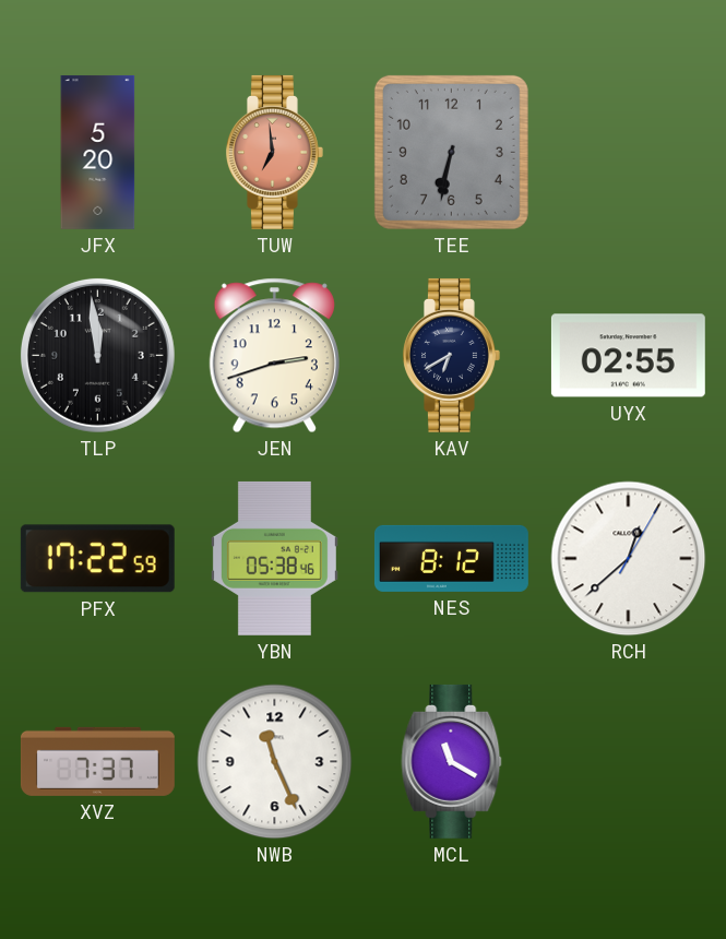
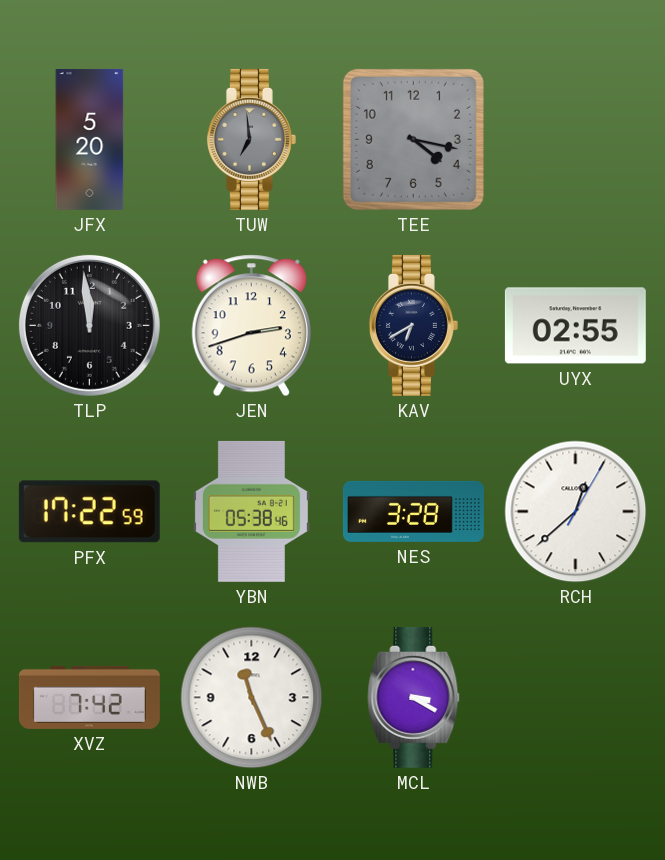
TUW dial: salmon -> grey
TEE: 6:32 -> 4:17
NES: 8:12 -> 3:28
XVZ: 7:37 -> 7:42
MCL: 11:20 -> 3:20
